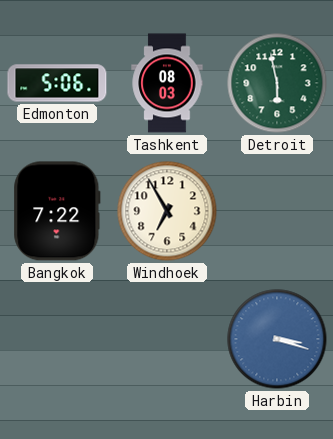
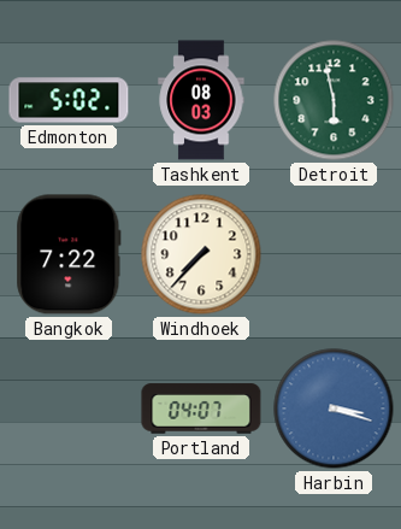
Edmonton: 5:06 -> 5:02
Windhoek: 6:55 -> 7:37
Portland: none -> 04:07
